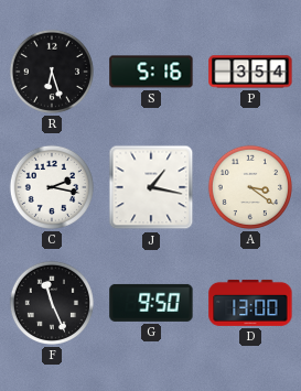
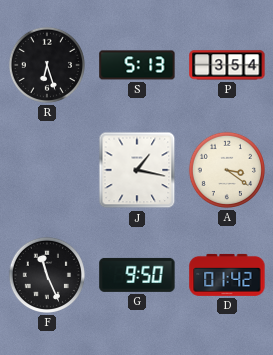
S: 5:16 -> 5:13
C: 2:17 -> none
D: 13:00 -> 01:42
